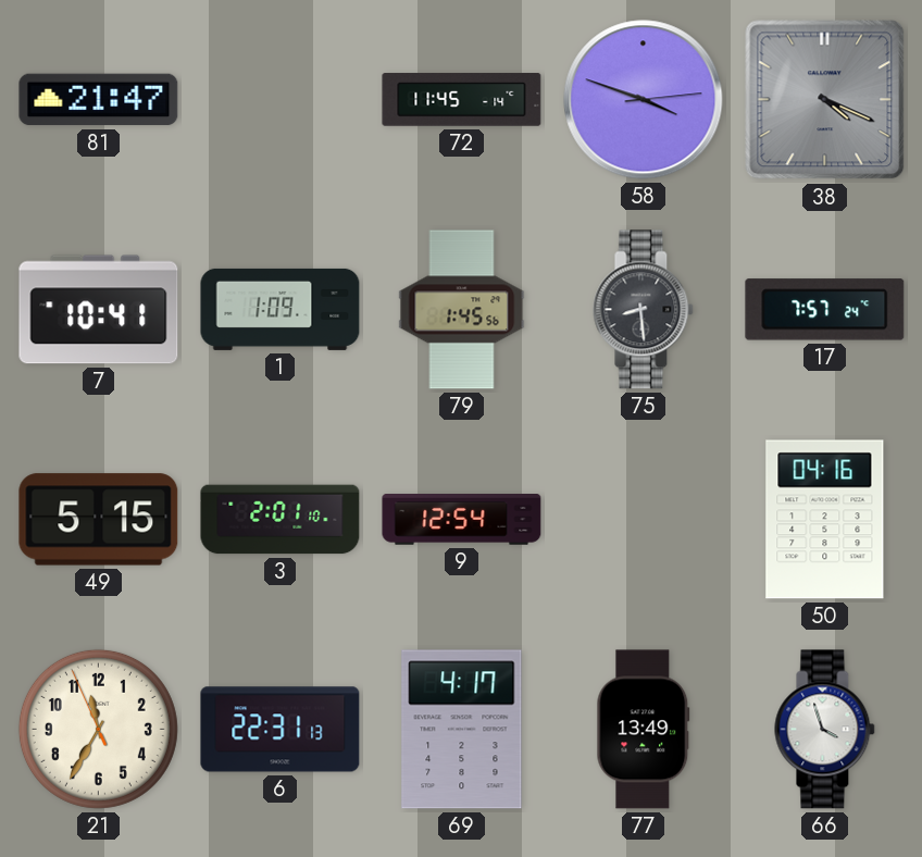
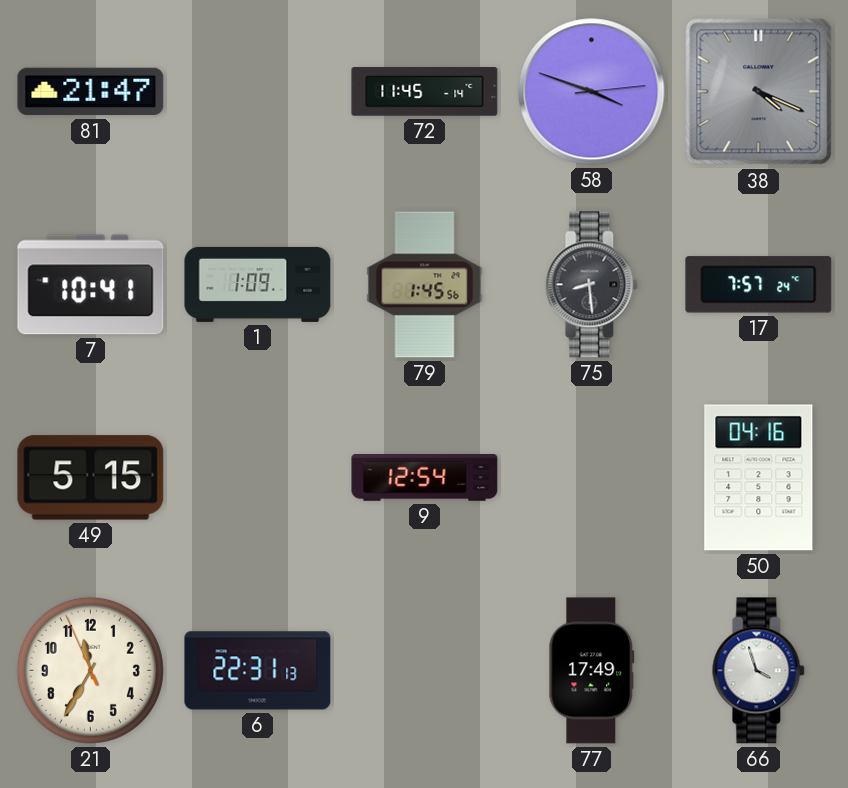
3: 2:01 -> none
69: 4:17 -> none
77: 13:49 -> 17:49
